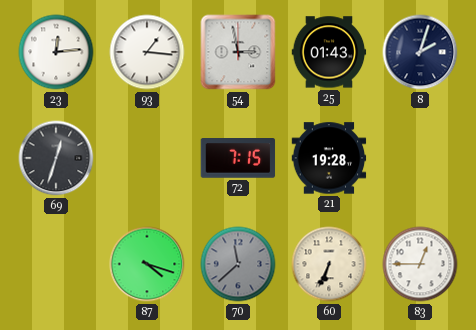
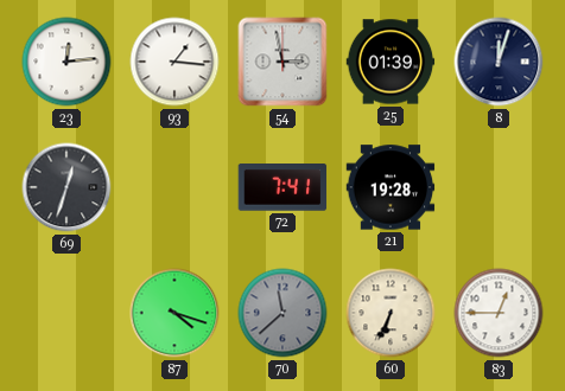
25: 01:43 -> 01:39
8: 2:03 -> 12:03
72: 7:15 -> 7:41
